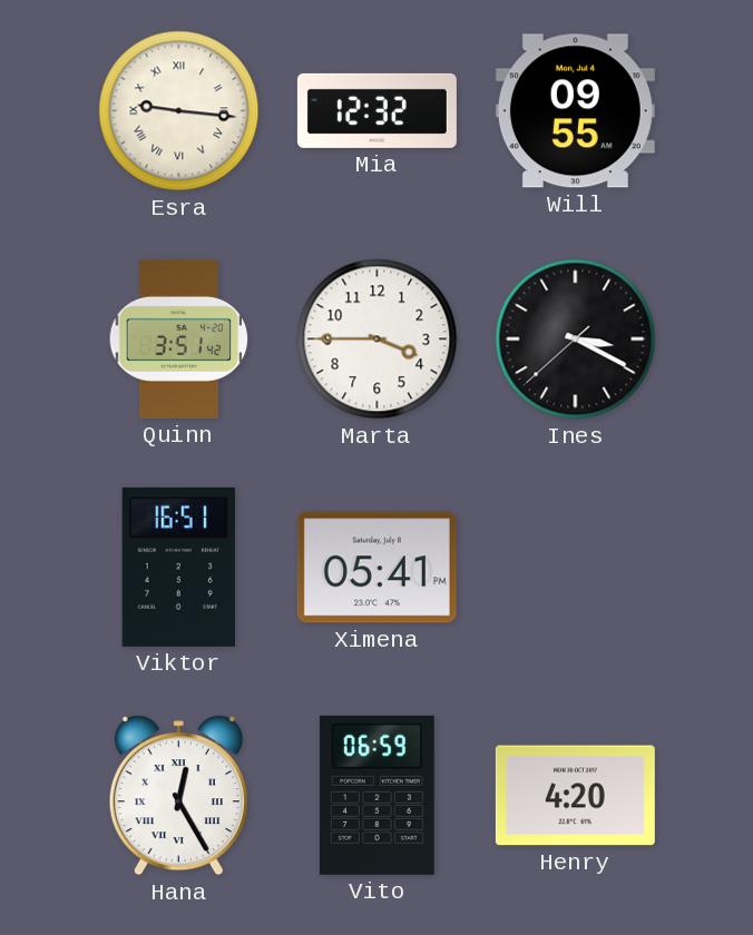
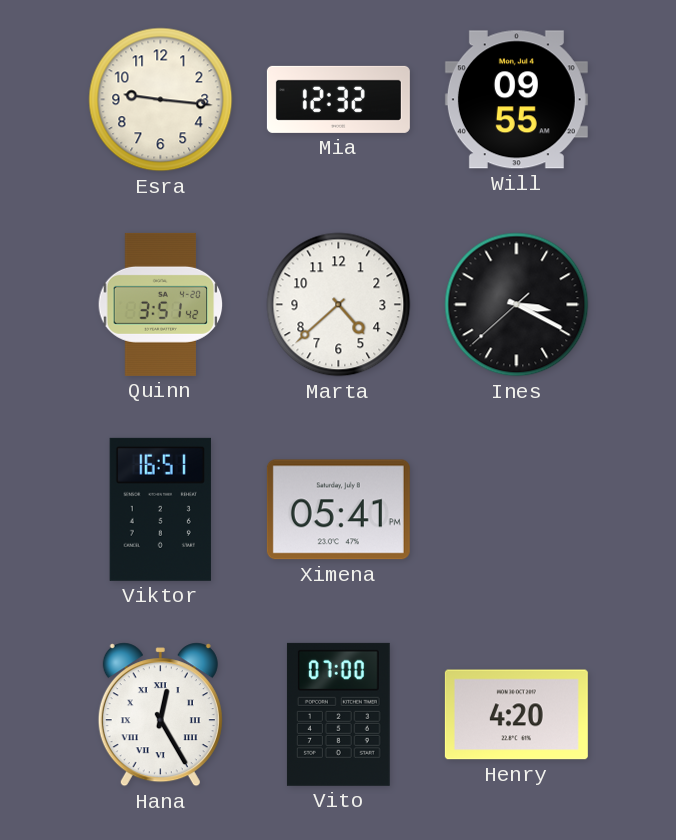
Esra numerals: Roman -> Arabic
Marta: 3:45 -> 4:38
Vito: 06:59 -> 07:00
